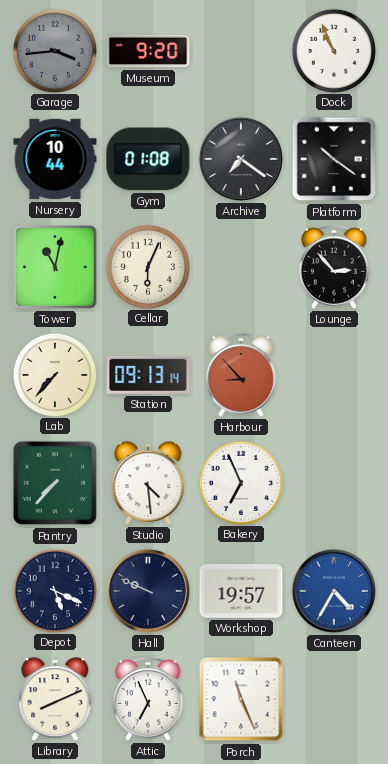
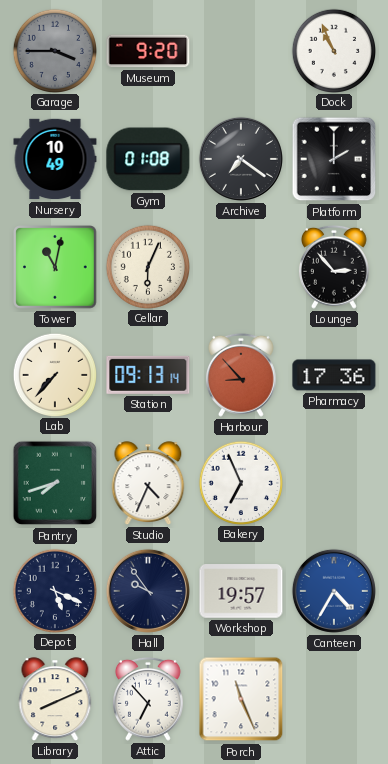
Garage: 3:44 -> 3:45
Nursery: 10:44 -> 10:49
Platform: 10:21 -> 2:00
Pharmacy: none -> 17:36
Pantry: 7:37 -> 7:42
Studio: 4:29 -> 4:34
Hall: 9:49 -> 9:54
Attic: 6:56 -> 6:53
